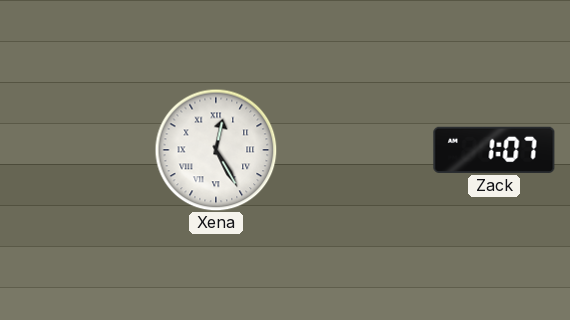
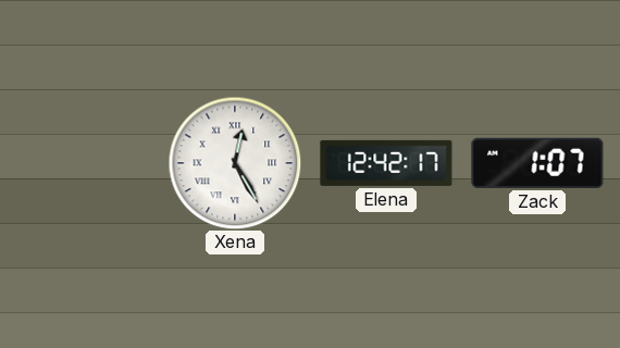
Elena: none -> 12:42
